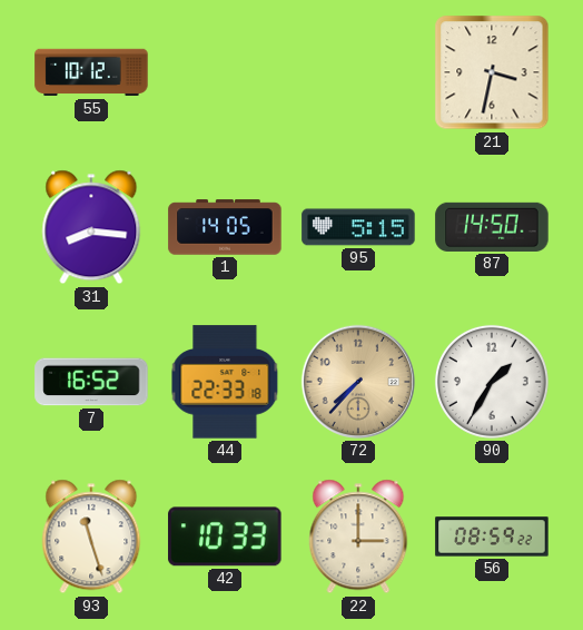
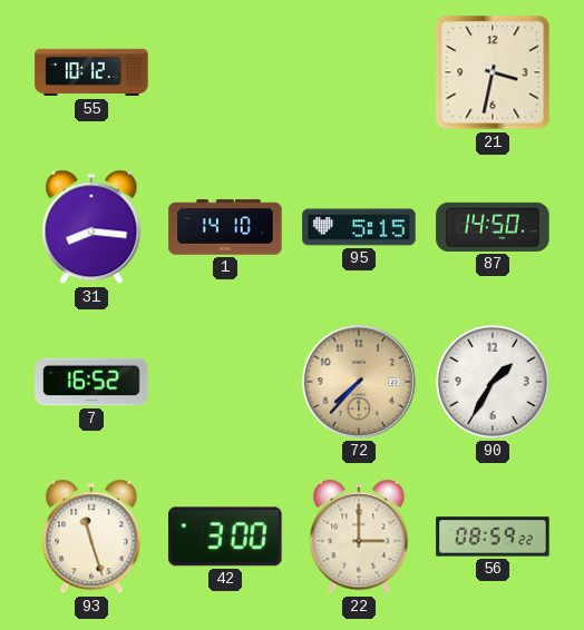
1: 14:05 -> 14:10
44: 22:33 -> none
42: 10:33 -> 3:00
